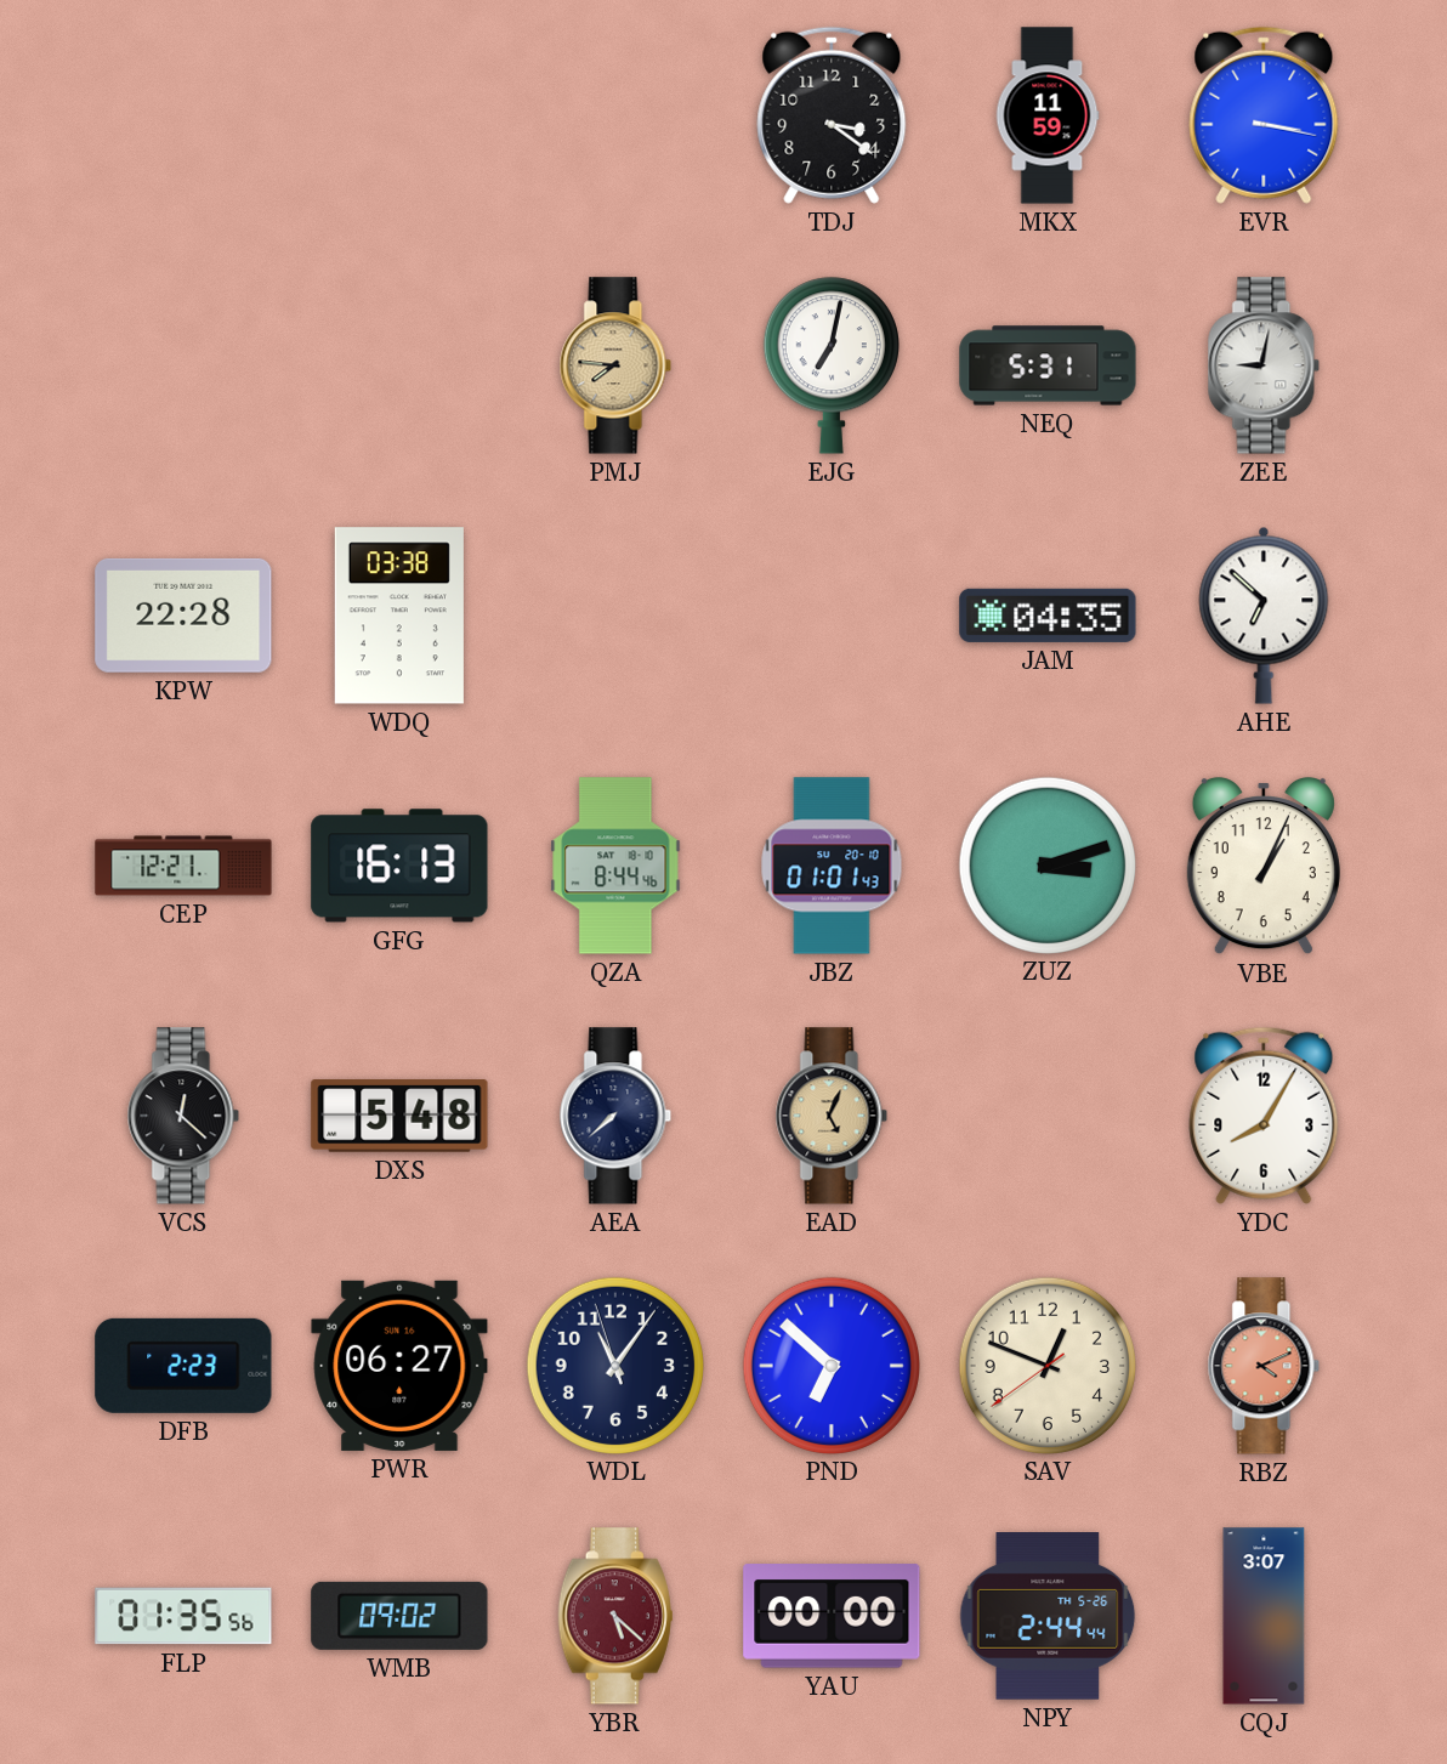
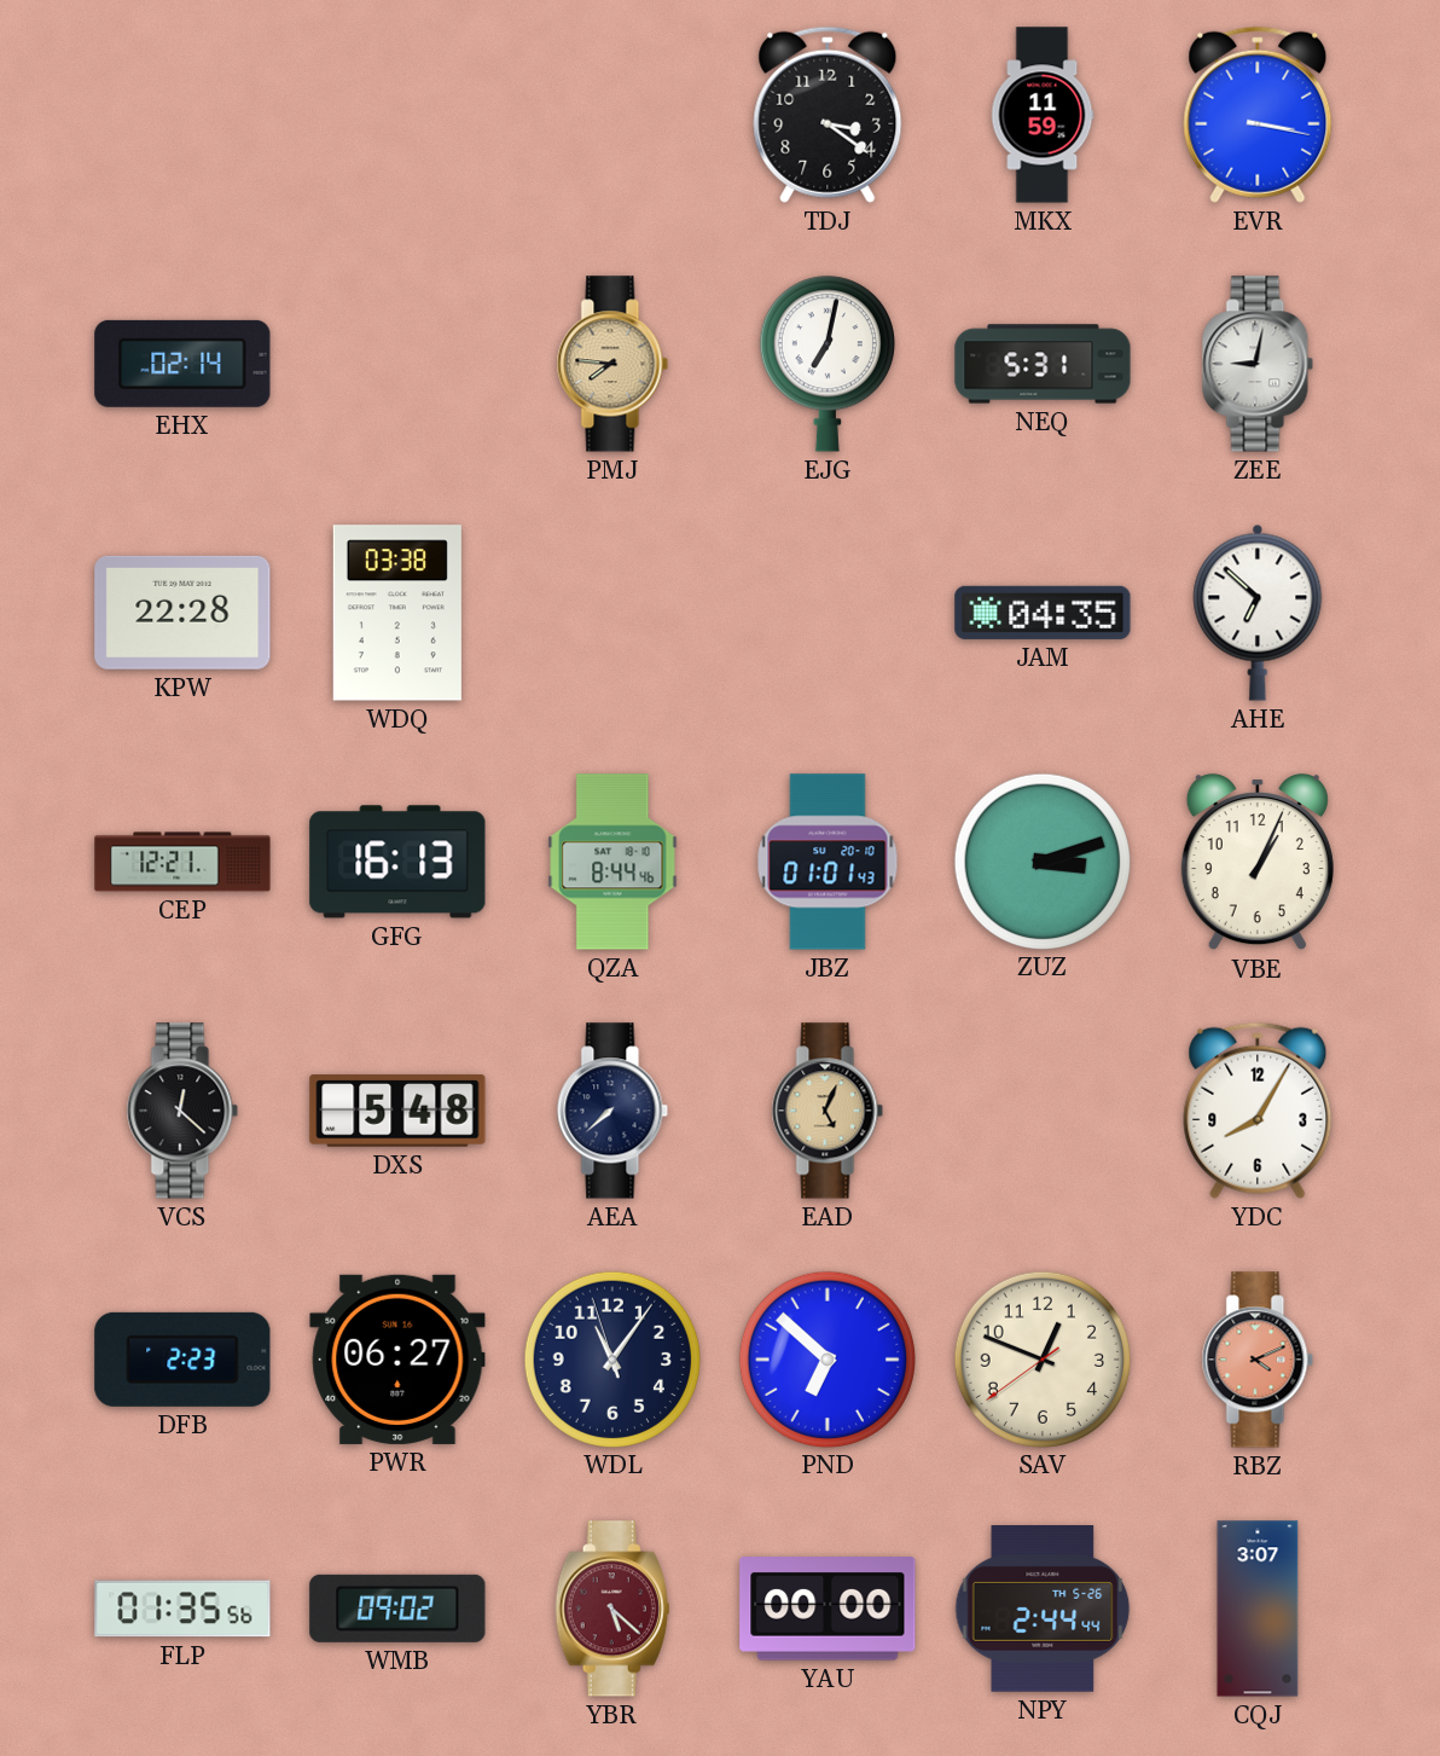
EHX: none -> 02:14
